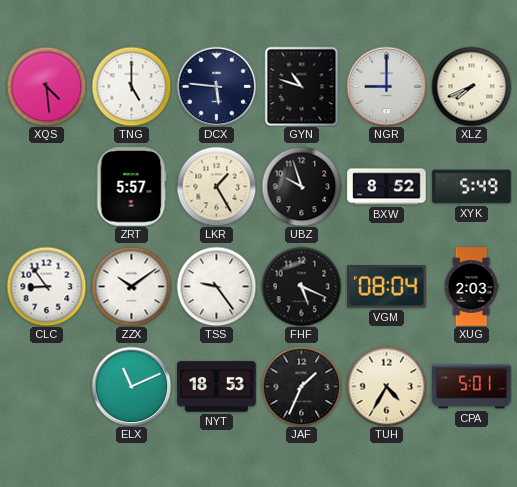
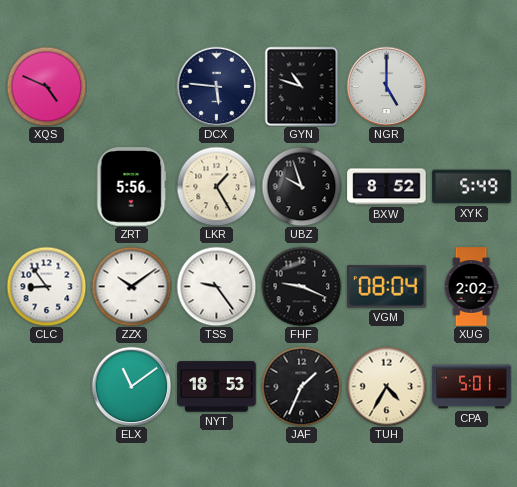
XQS: 4:29 -> 4:49
TNG: 5:00 -> none
NGR: 9:00 -> 5:00
XLZ: 7:41 -> none
ZRT: 5:57 -> 5:56
FHF: 5:19 -> 9:19
XUG: 2:03 -> 2:02
ELX: 11:11 -> 11:09
